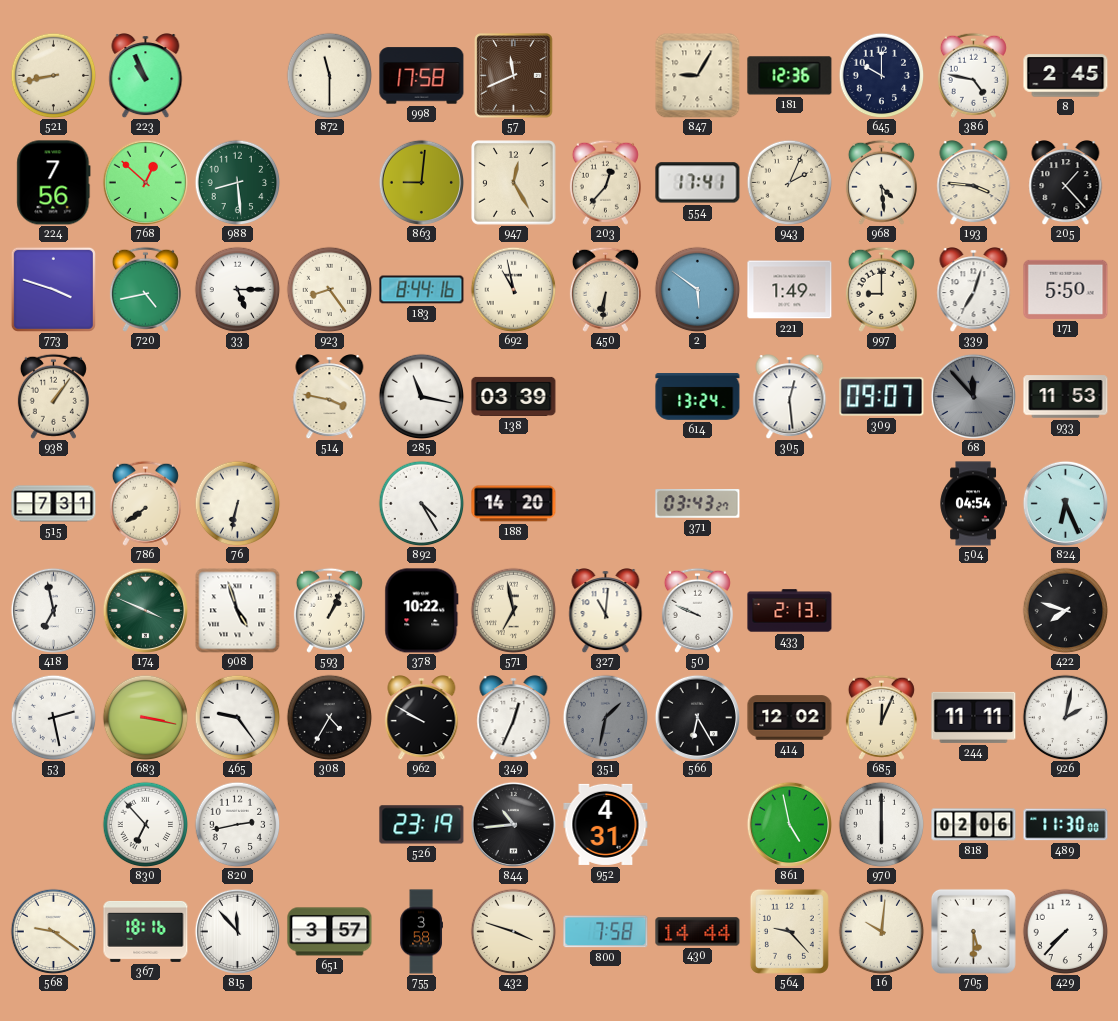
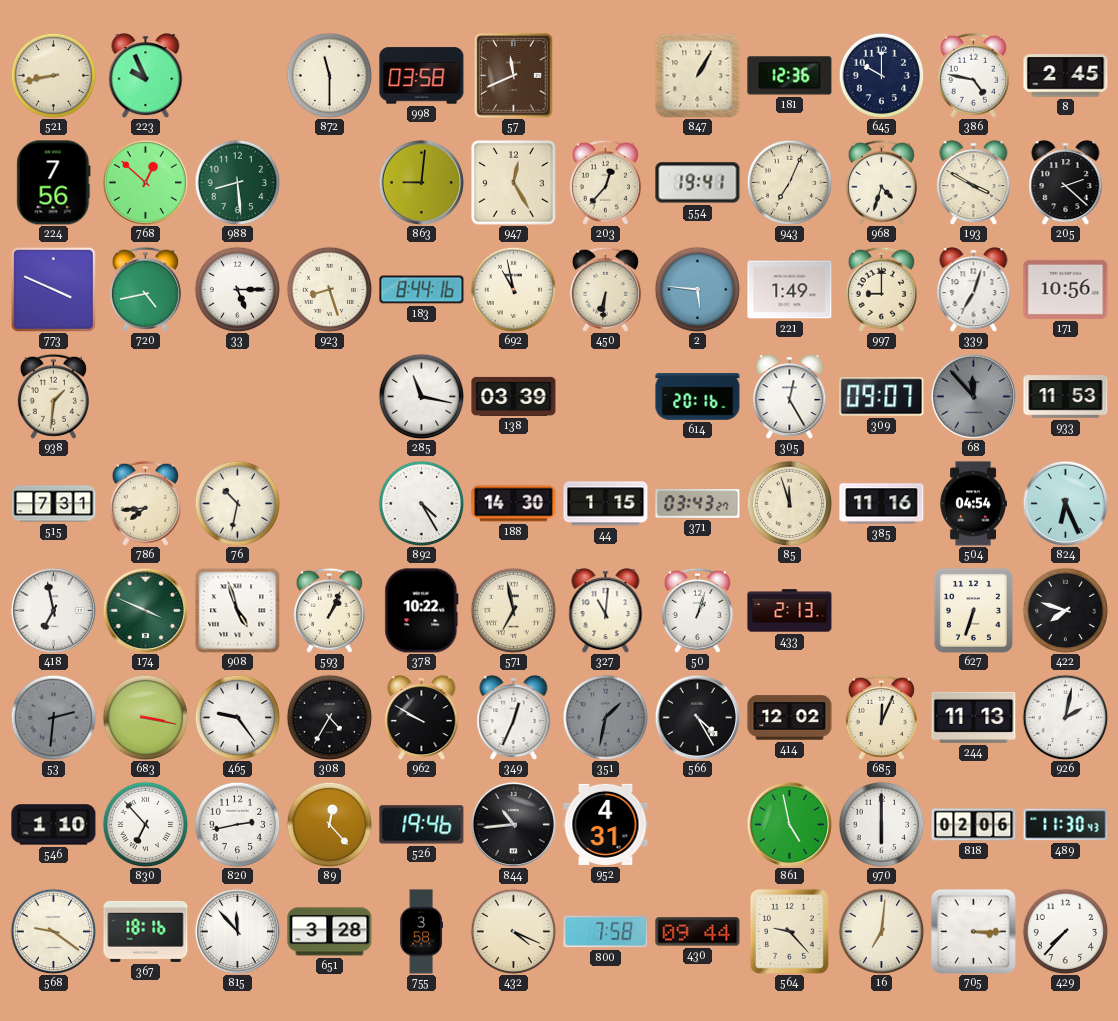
223: 10:56 -> 9:56
998: 17:58 -> 03:58
847: 9:05 -> 1:05
554: 17:41 -> 19:41
943: 2:04 -> 7:04
968: 4:29 -> 4:33
193: 3:46 -> 3:50
205: 1:23 -> 2:22
773: 3:48 -> 3:49
923: 8:24 -> 8:27
2: 5:51 -> 5:46
171: 5:50 -> 10:56
938: 1:06 -> 1:31
514: 3:47 -> none
614: 13:24 -> 20:16
305: 12:29 -> 12:25
786: 7:39 -> 7:44
76: 6:32 -> 10:32
188: 14:20 -> 14:30
44: none -> 1:15
85: none -> 11:57
385: none -> 11:16
50: 9:49 -> 1:03
627: none -> 6:33
53: 2:28 -> 2:31
53 dial: white -> grey
566: 6:25 -> 4:25
244: 11:11 -> 11:13
546: none -> 1:10
89: none -> 12:23
526: 23:19 -> 19:46
489: 11:30:00 -> 11:30:43
651: 3:57 -> 3:28
432: 3:48 -> 4:19
430: 14:44 -> 09:44
16: 10:01 -> 7:01
705: 5:30 -> 3:15
